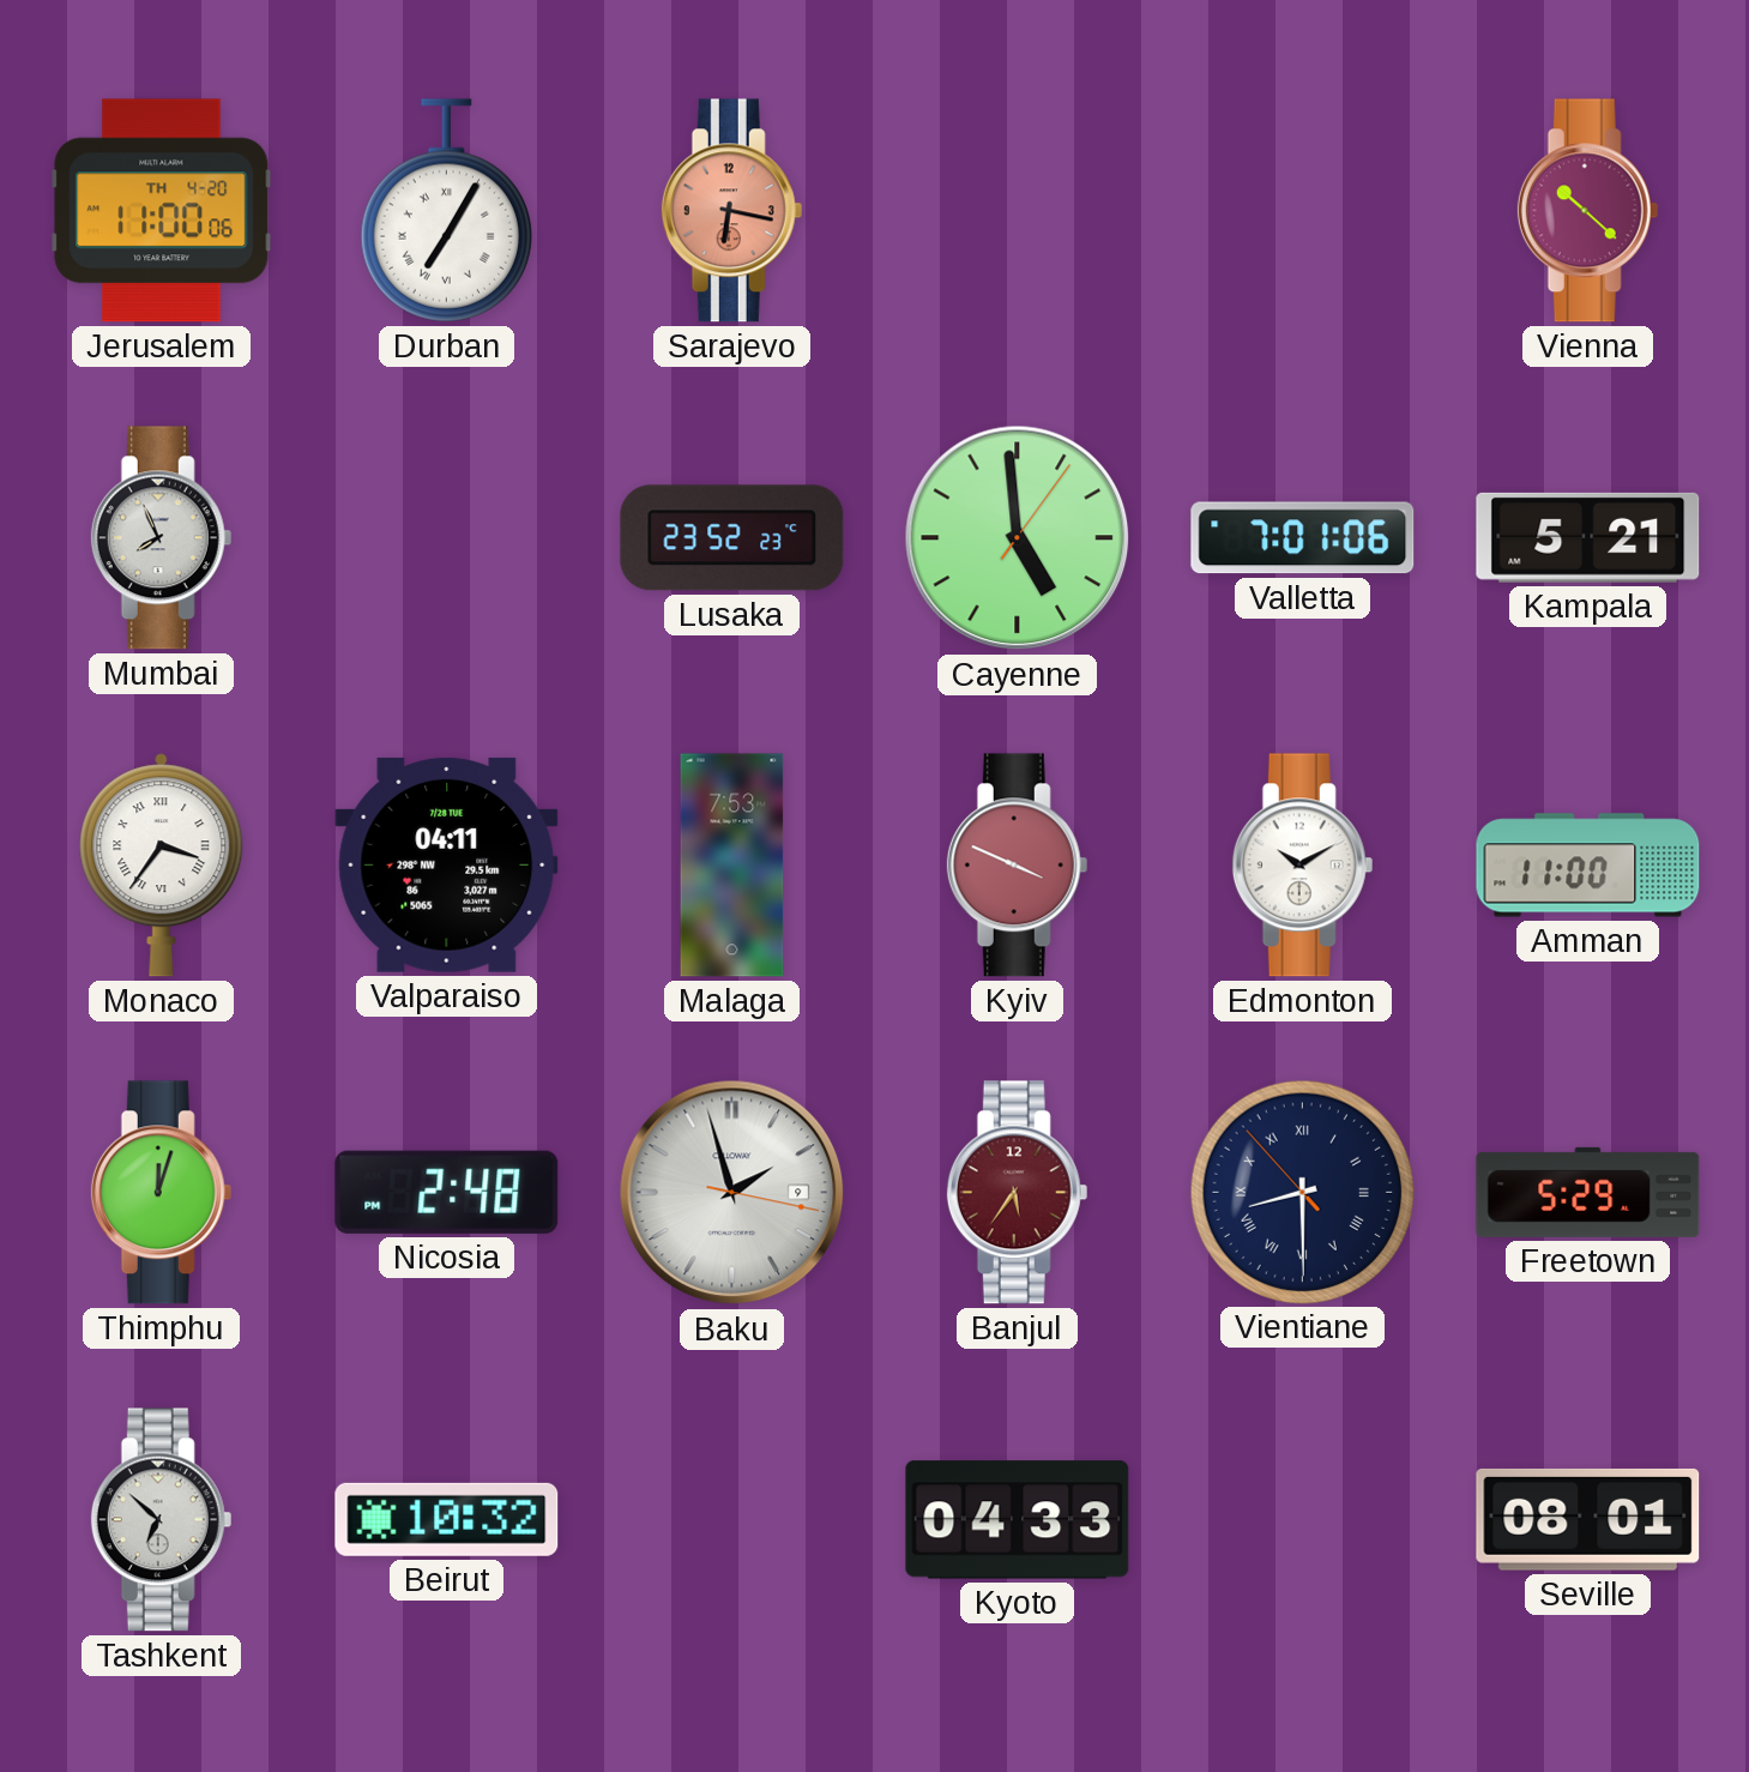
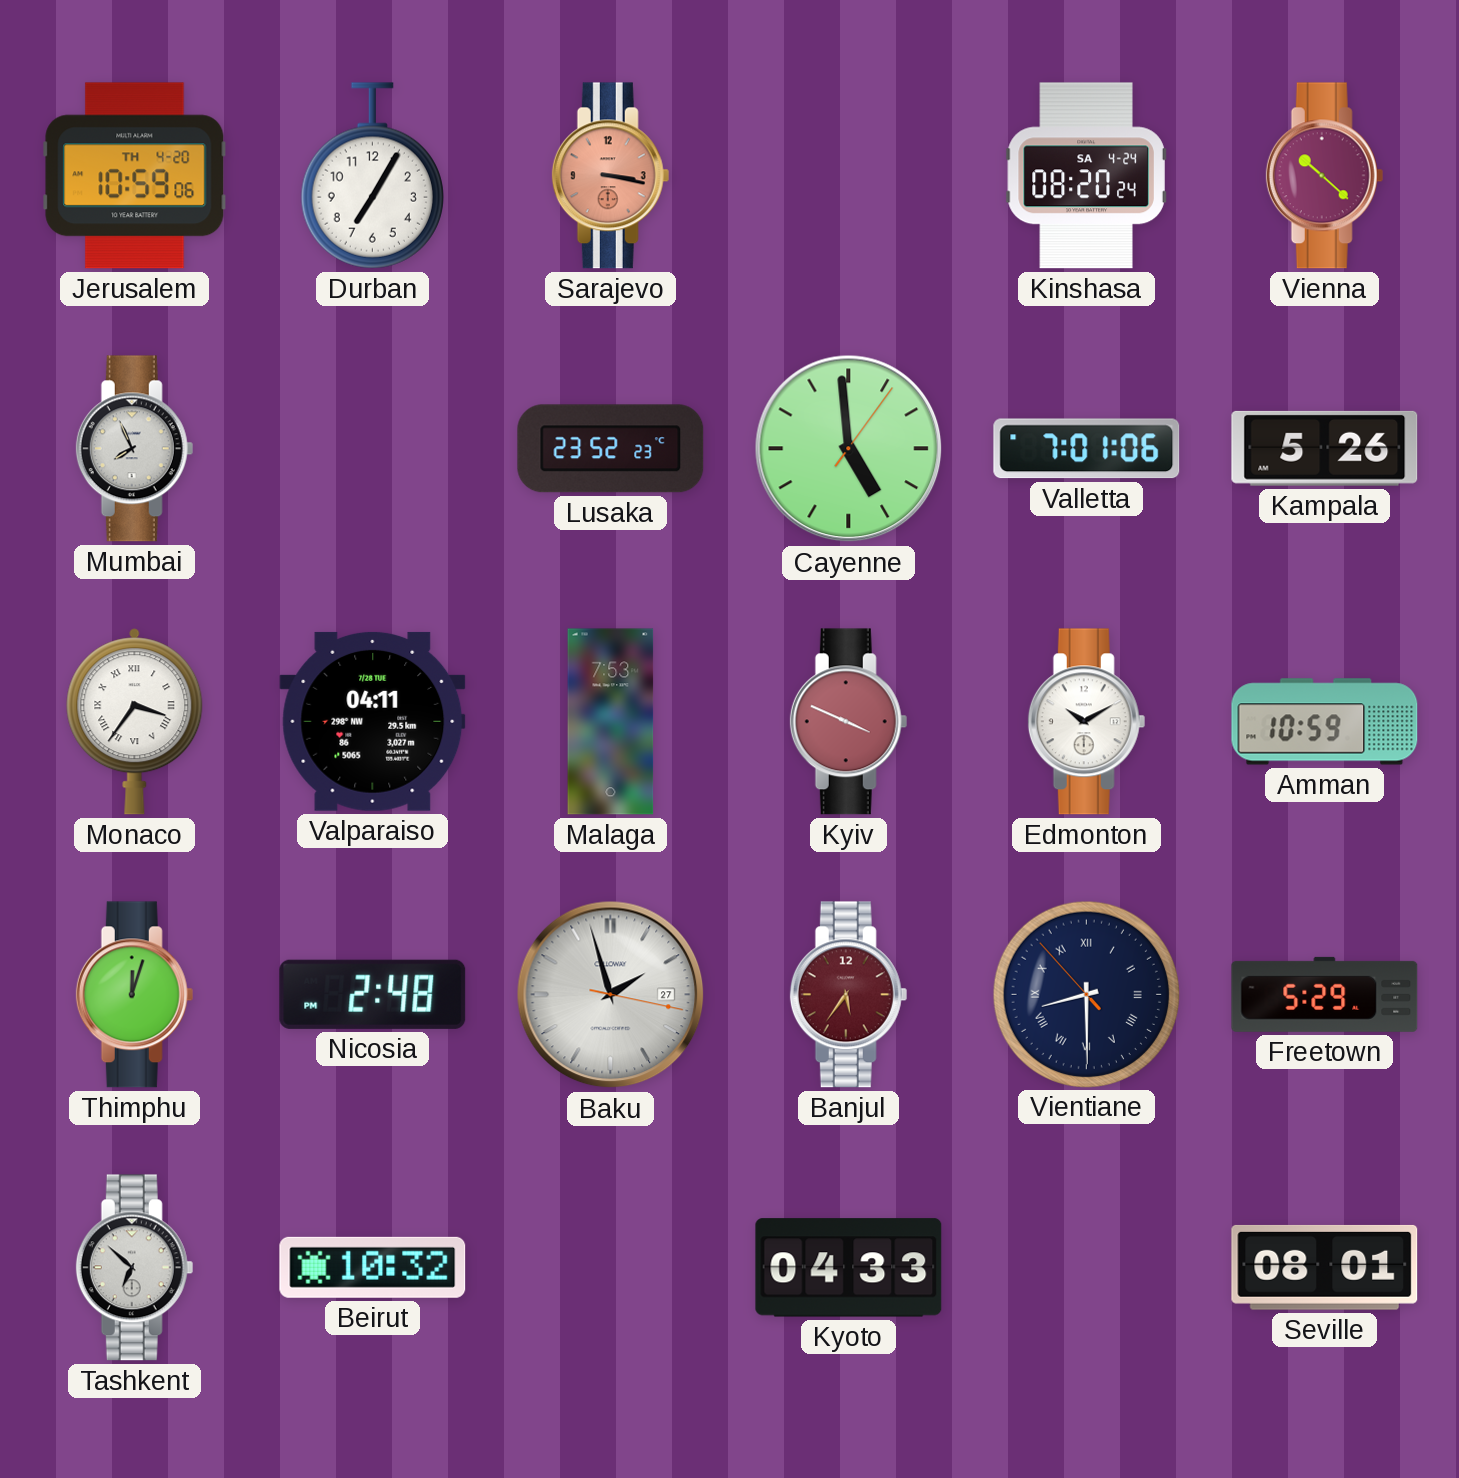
Jerusalem: 11:00 -> 10:59
Durban numerals: Roman -> Arabic
Sarajevo: 6:17 -> 3:17
Kinshasa: none -> 08:20
Kampala: 5:21 -> 5:26
Amman: 11:00 -> 10:59
Baku date: 9 -> 27
